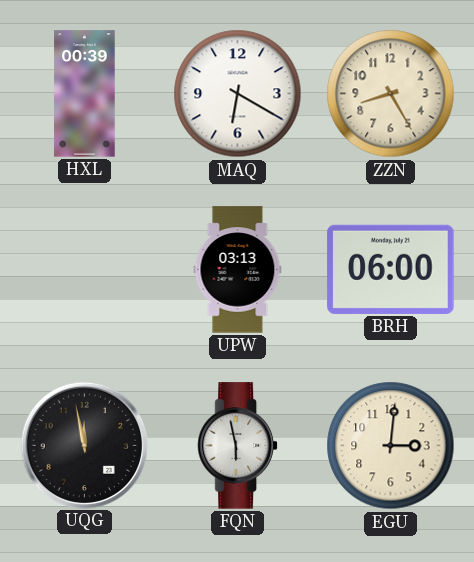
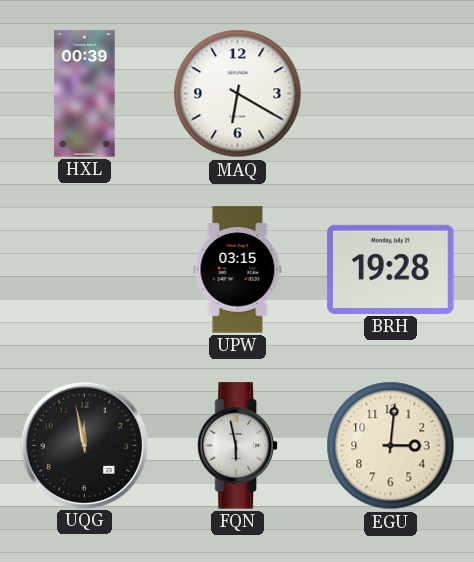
ZZN: 8:25 -> none
UPW: 03:13 -> 03:15
BRH: 06:00 -> 19:28
